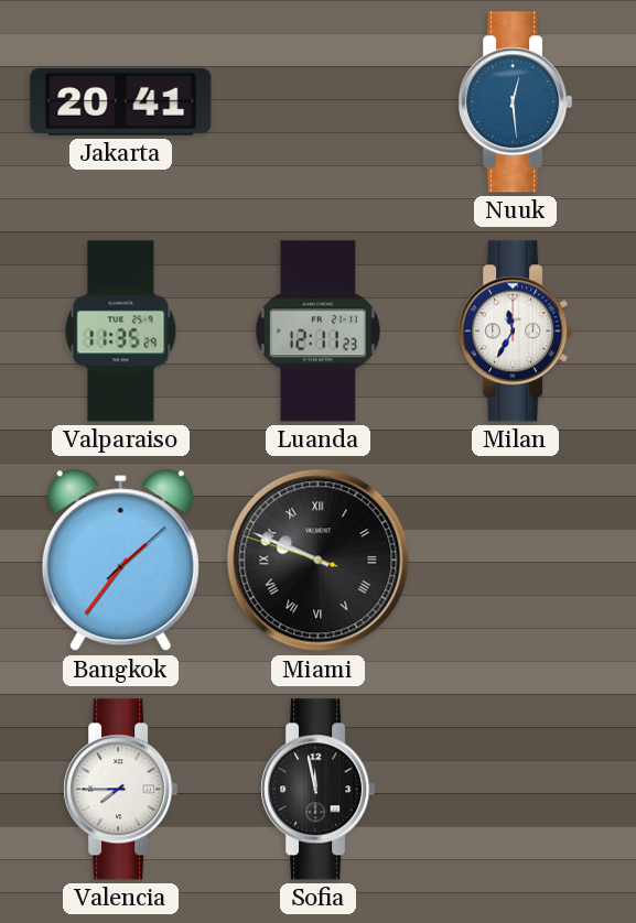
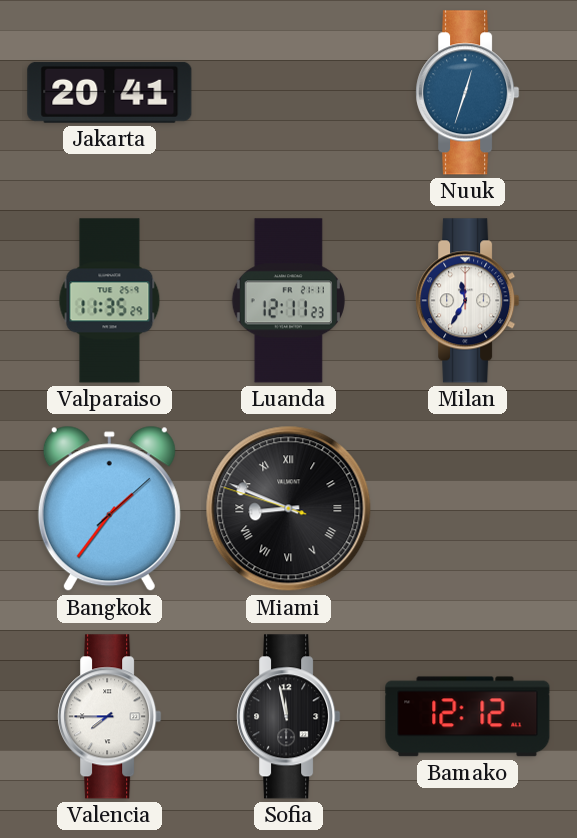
Nuuk: 12:29 -> 12:33
Miami: 9:48 -> 8:48
Bamako: none -> 12:12
